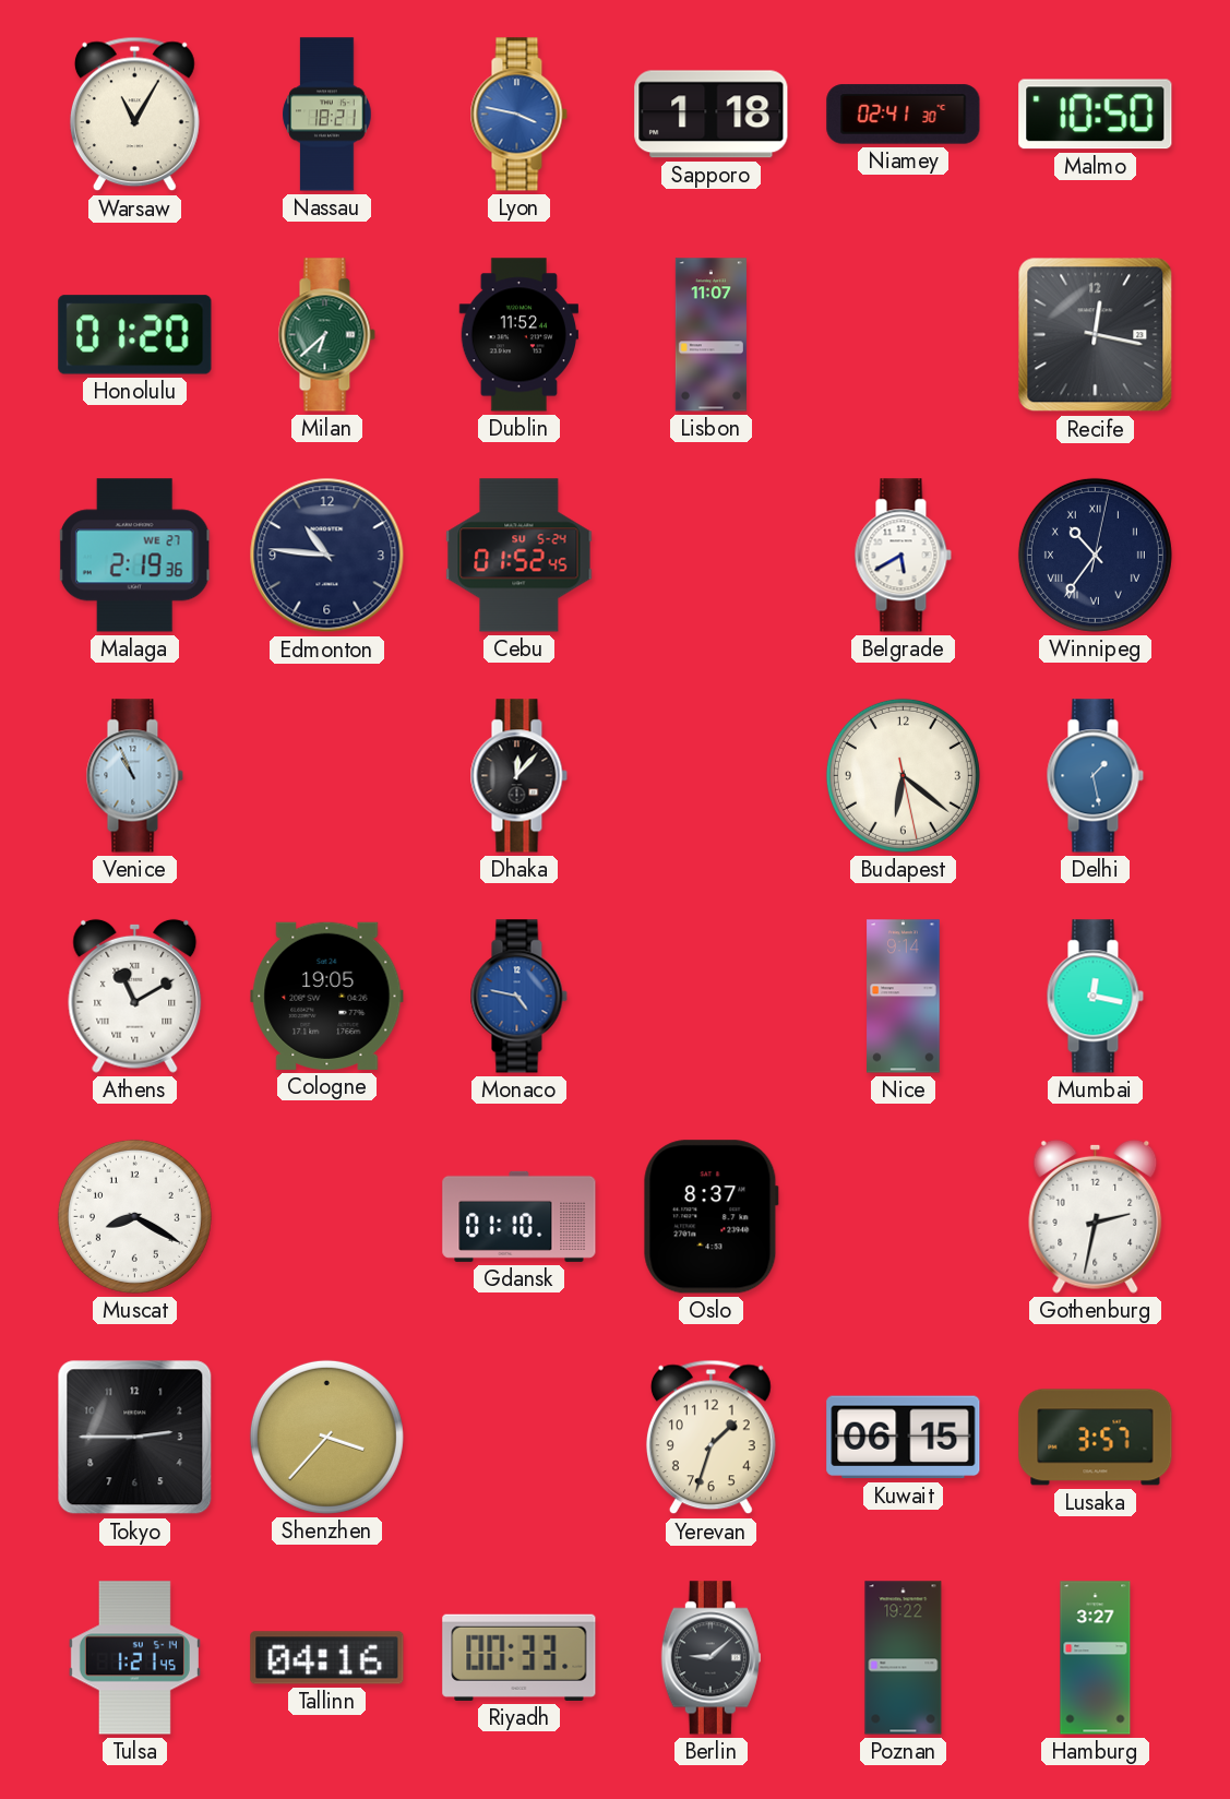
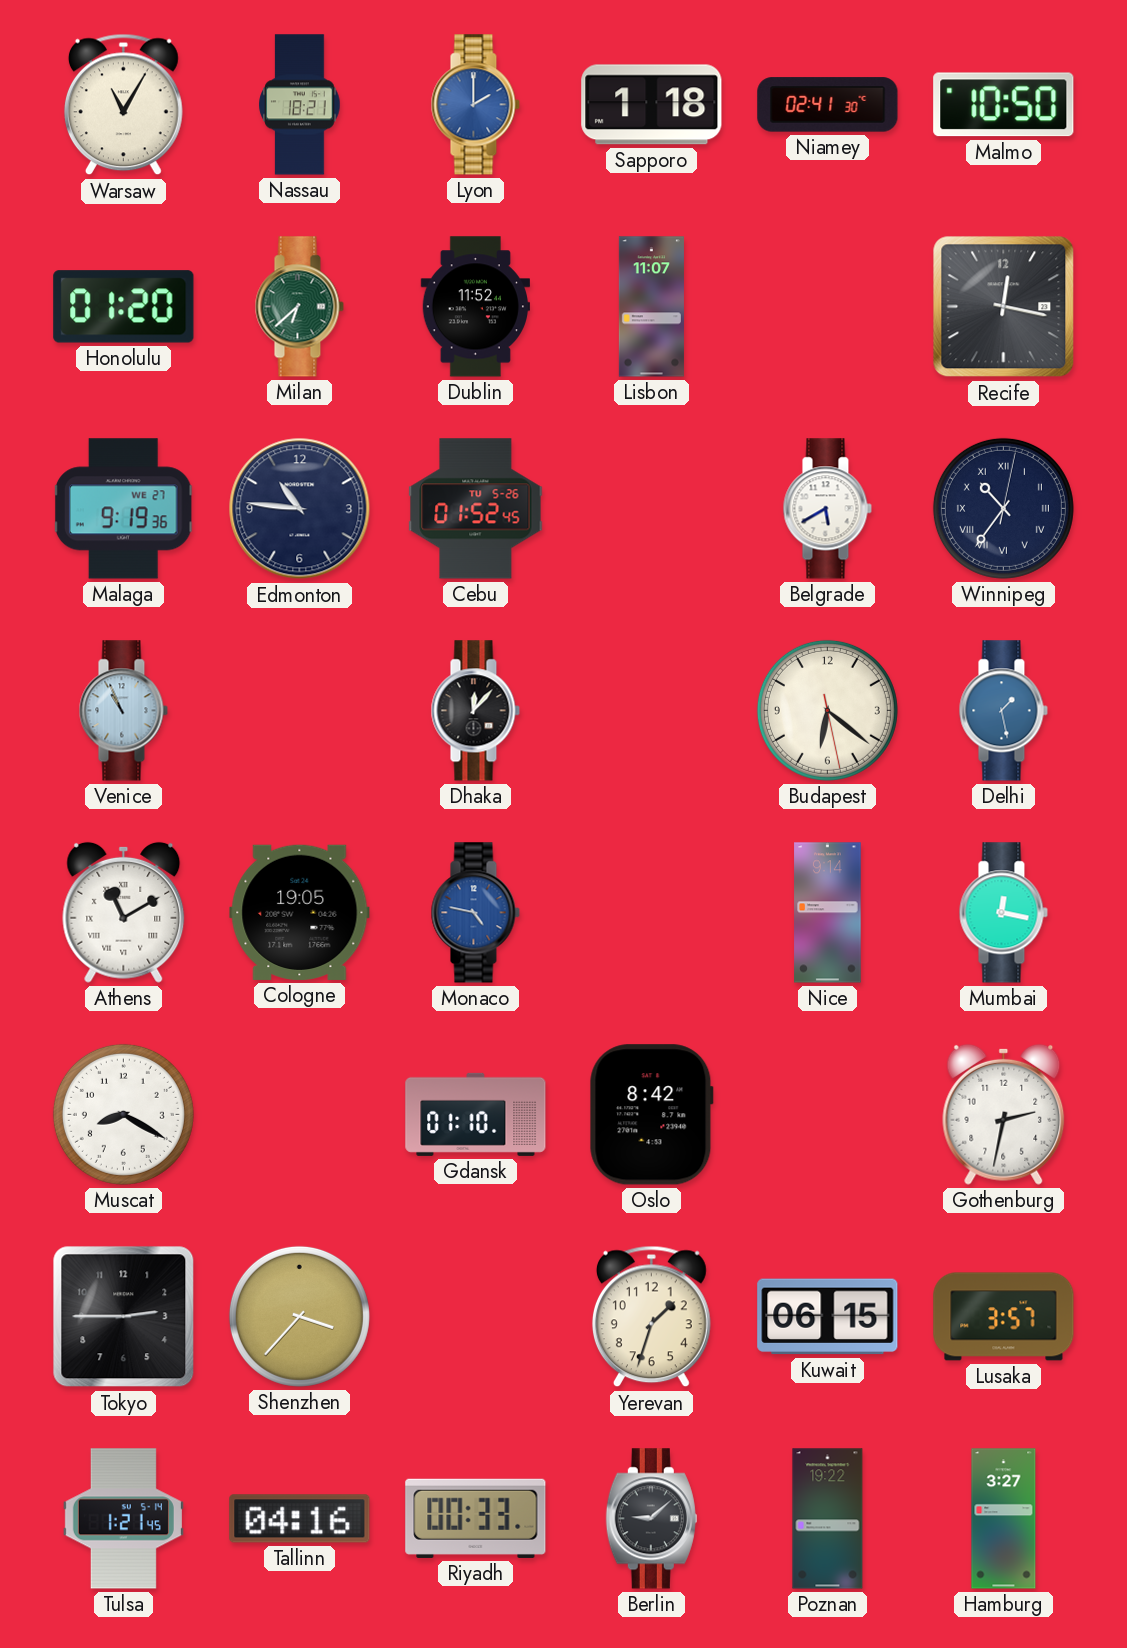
Lyon: 3:47 -> 2:00
Malaga: 2:19 -> 9:19
Cebu date: SU 5-24 -> TU 5-26
Oslo: 8:37 -> 8:42
